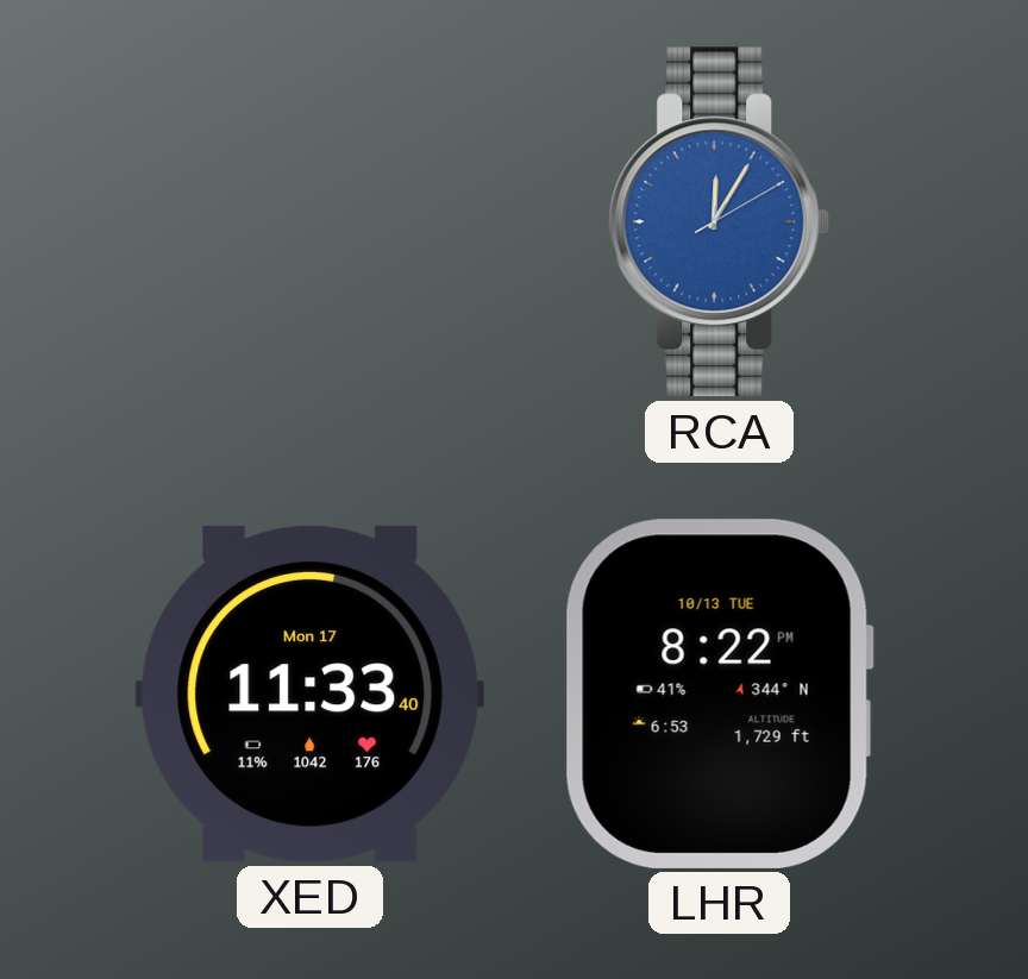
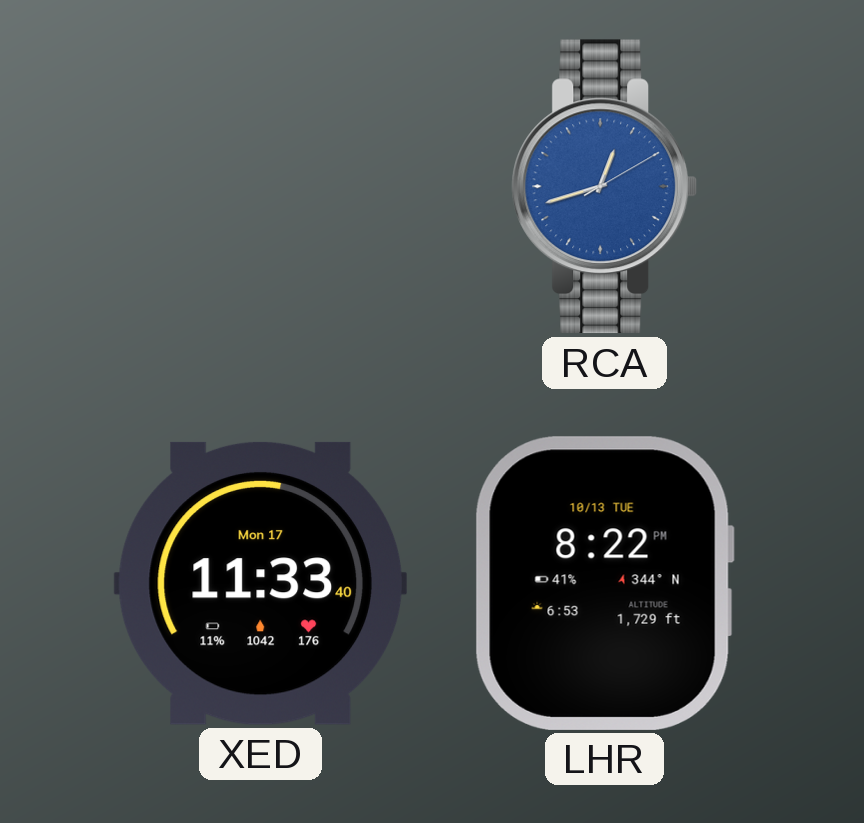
RCA: 12:05 -> 12:42
